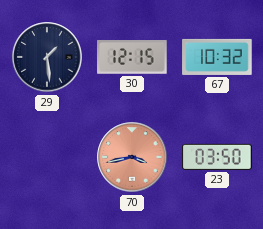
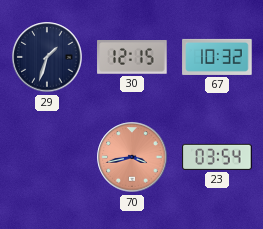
29: 1:29 -> 1:33
23: 03:50 -> 03:54
